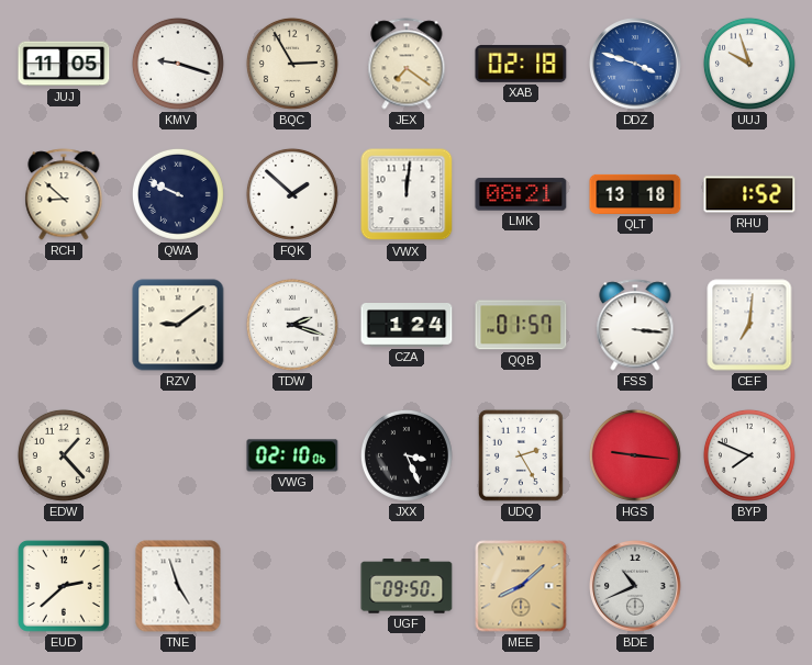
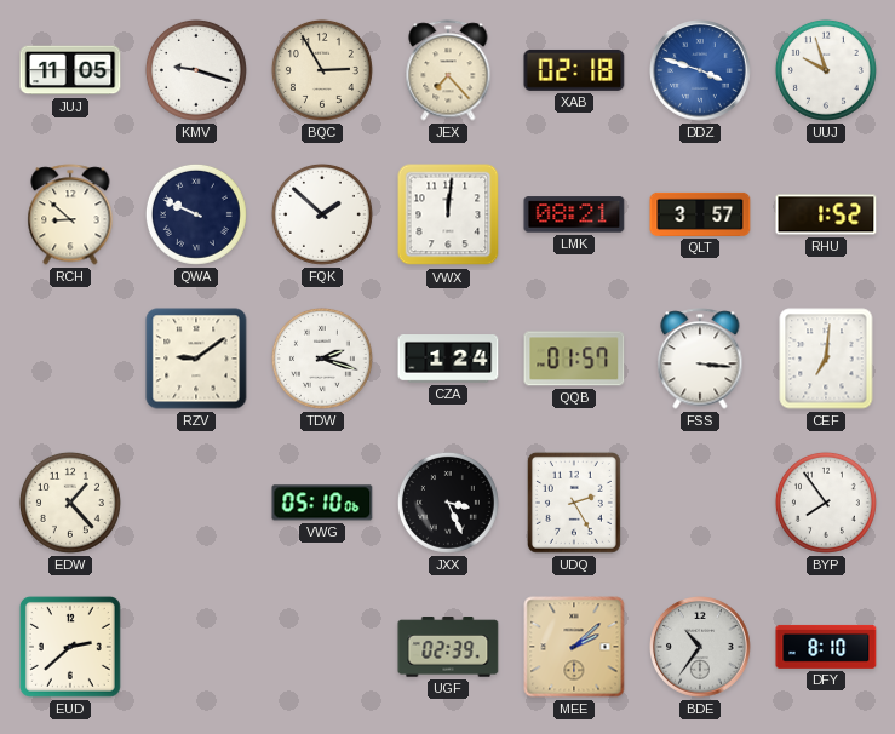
JEX: 7:21 -> 7:23
QLT: 13:18 -> 3:57
VWG: 02:10 -> 05:10
HGS: 9:16 -> none
BYP: 7:49 -> 7:54
TNE: 4:57 -> none
UGF: 09:50 -> 02:39
MEE: 8:08 -> 2:08
BDE: 10:41 -> 10:36
DFY: none -> 8:10
